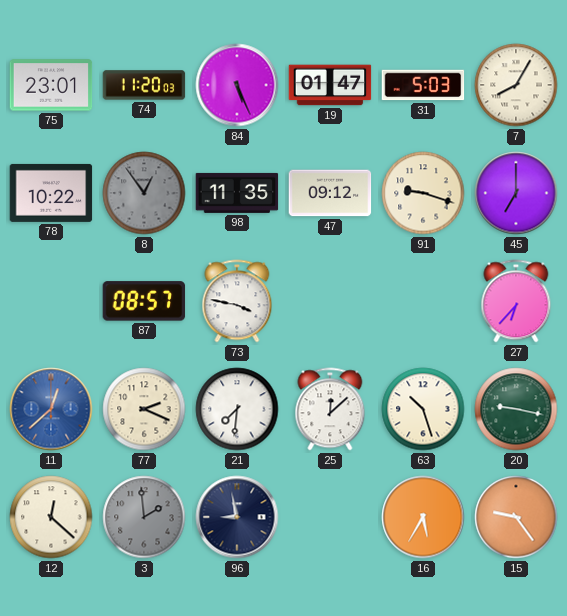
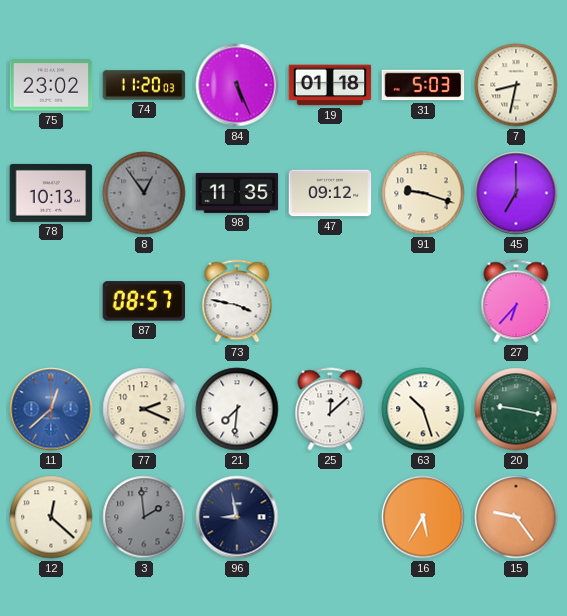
75: 23:01 -> 23:02
19: 01:47 -> 01:18
7: 8:05 -> 8:32
78: 10:22 -> 10:13
